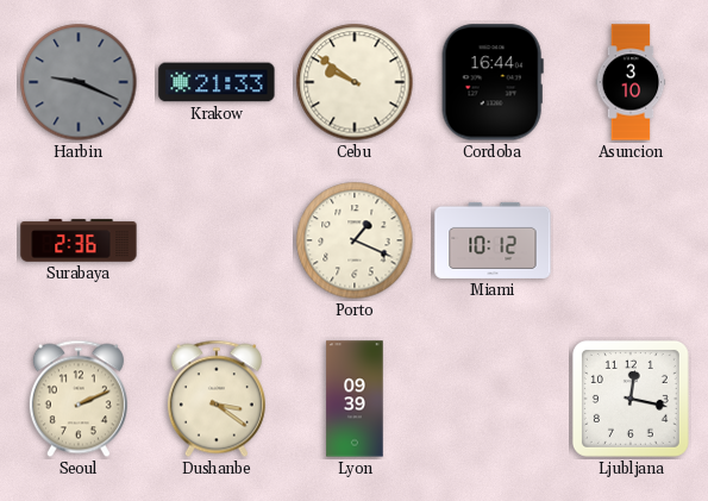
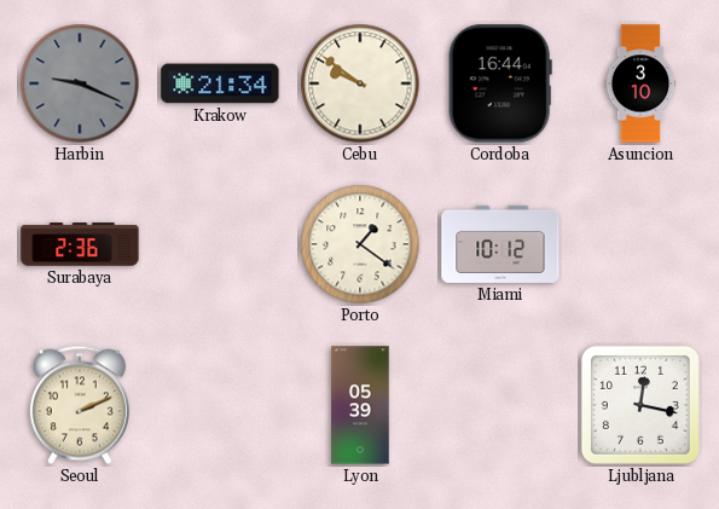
Krakow: 21:33 -> 21:34
Porto: 1:19 -> 1:21
Dushanbe: 3:21 -> none
Lyon: 09:39 -> 05:39
